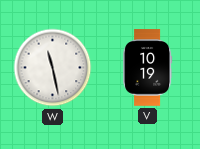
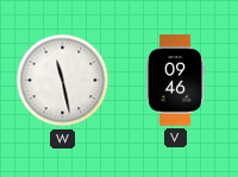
V: 10:19 -> 09:46
